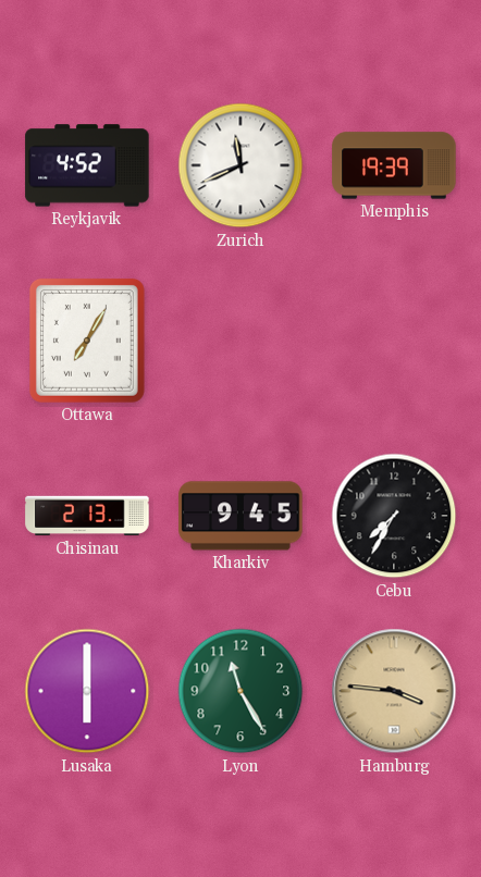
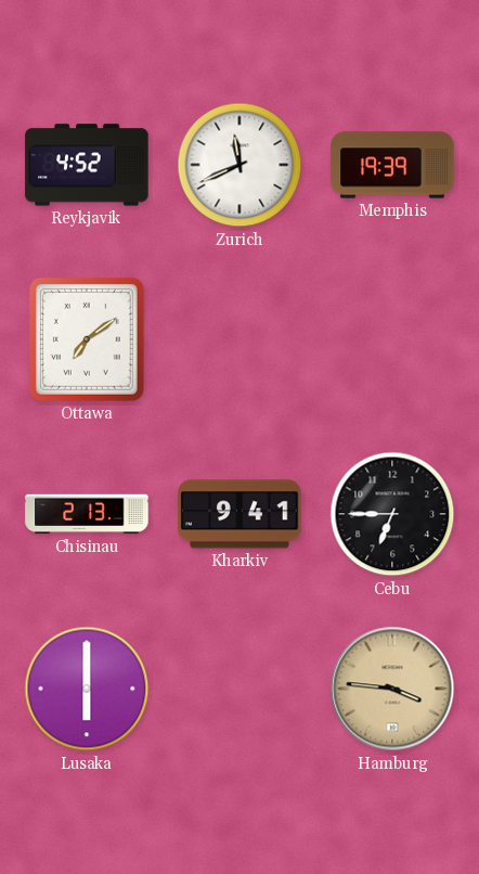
Ottawa: 7:05 -> 7:09
Kharkiv: 9:45 -> 9:41
Cebu: 7:35 -> 6:45
Lyon: 11:25 -> none
